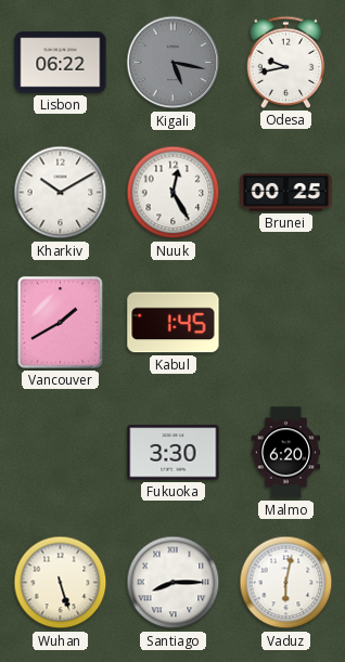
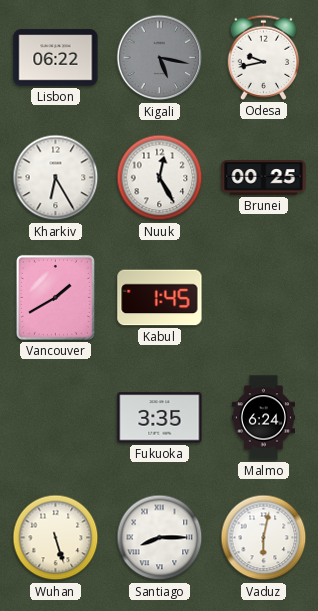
Kharkiv: 10:10 -> 6:25
Fukuoka: 3:30 -> 3:35
Malmo: 6:20 -> 6:24
